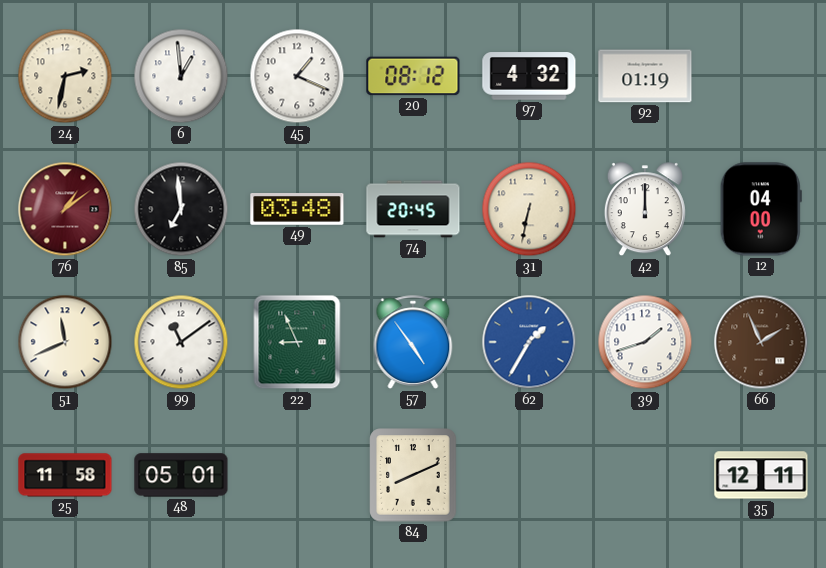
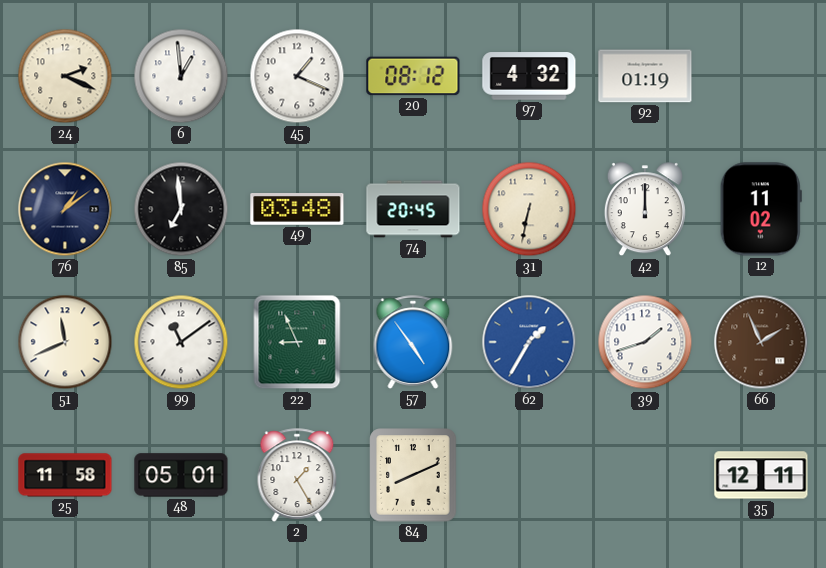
24: 2:32 -> 2:19
76 dial: burgundy -> navy
12: 04:00 -> 11:02
2: none -> 1:25
